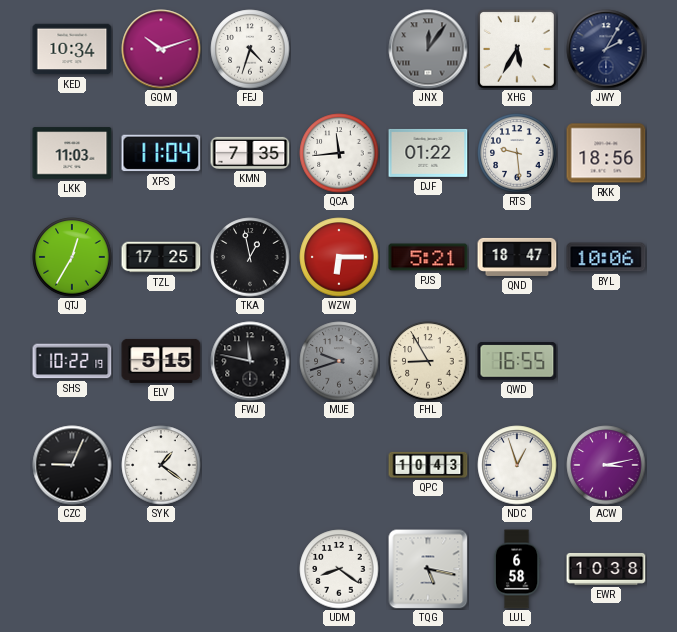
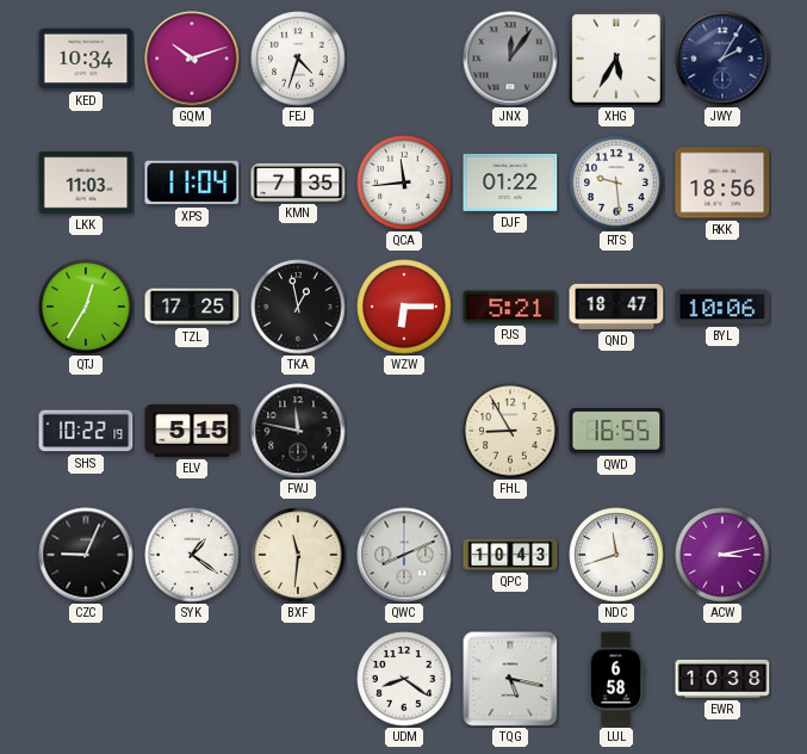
MUE: 9:42 -> none
BXF: none -> 11:31
QWC: none -> 8:11
NDC: 12:57 -> 11:42
